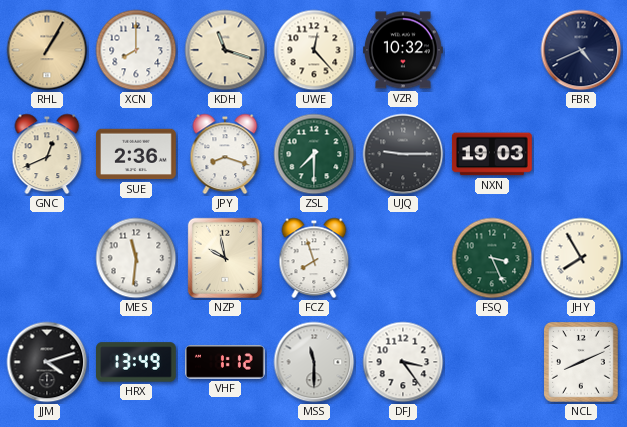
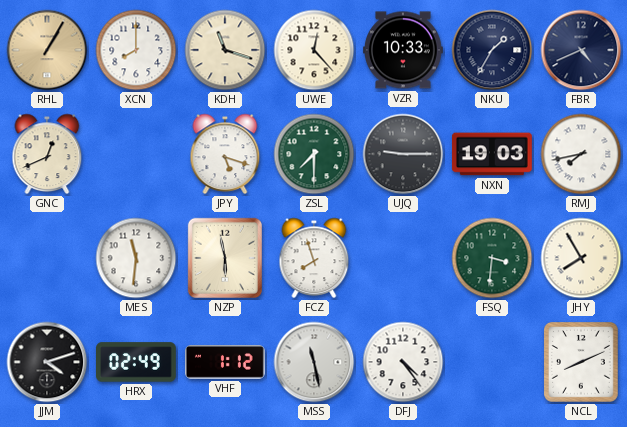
VZR: 10:32 -> 10:33
NKU: none -> 1:35
SUE: 2:36 -> none
JPY: 8:18 -> 5:18
RMJ: none -> 7:43
NZP: 9:58 -> 5:58
FSQ: 3:26 -> 3:31
HRX: 13:49 -> 02:49
MSS: 11:30 -> 11:28
DFJ: 3:24 -> 4:24
